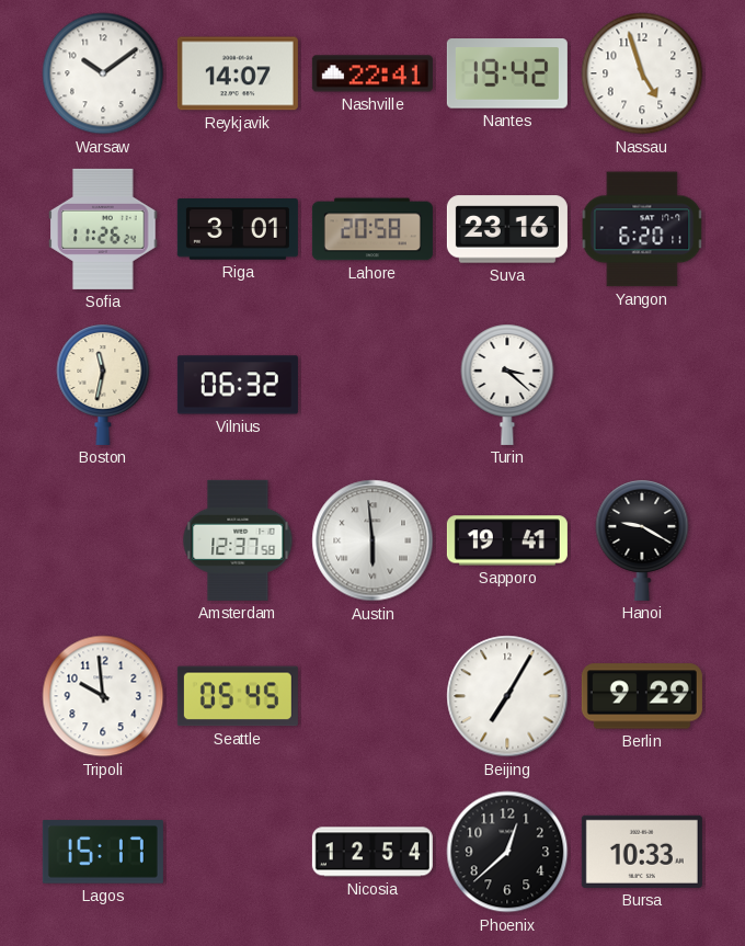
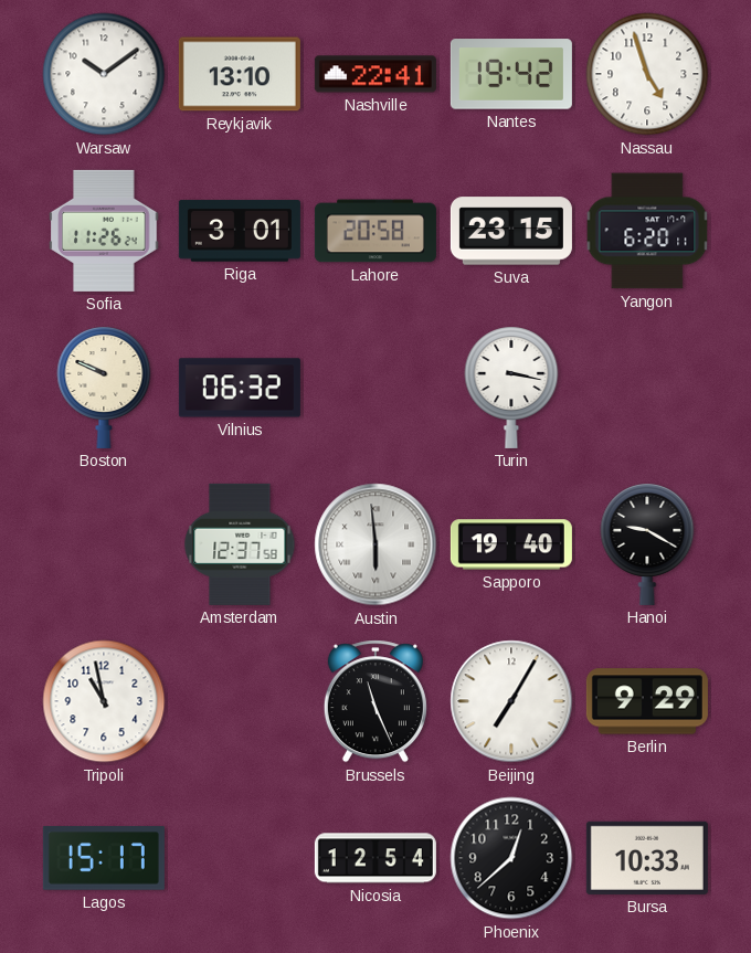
Reykjavik: 14:07 -> 13:10
Suva: 23:16 -> 23:15
Boston: 11:32 -> 9:49
Turin: 3:22 -> 3:17
Sapporo: 19:41 -> 19:40
Tripoli: 9:59 -> 10:58
Seattle: 05:45 -> none
Brussels: none -> 11:26
